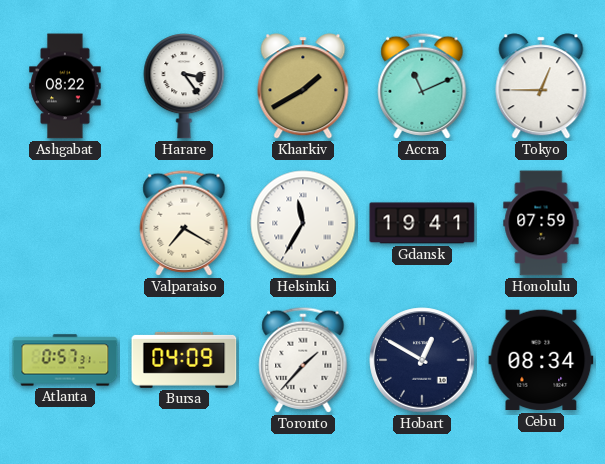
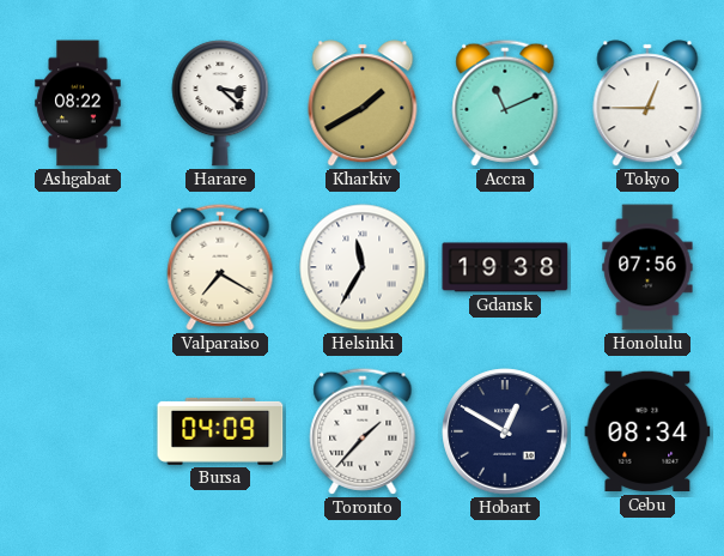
Harare: 3:24 -> 3:22
Gdansk: 19:41 -> 19:38
Honolulu: 07:59 -> 07:56
Atlanta: 0:57 -> none
